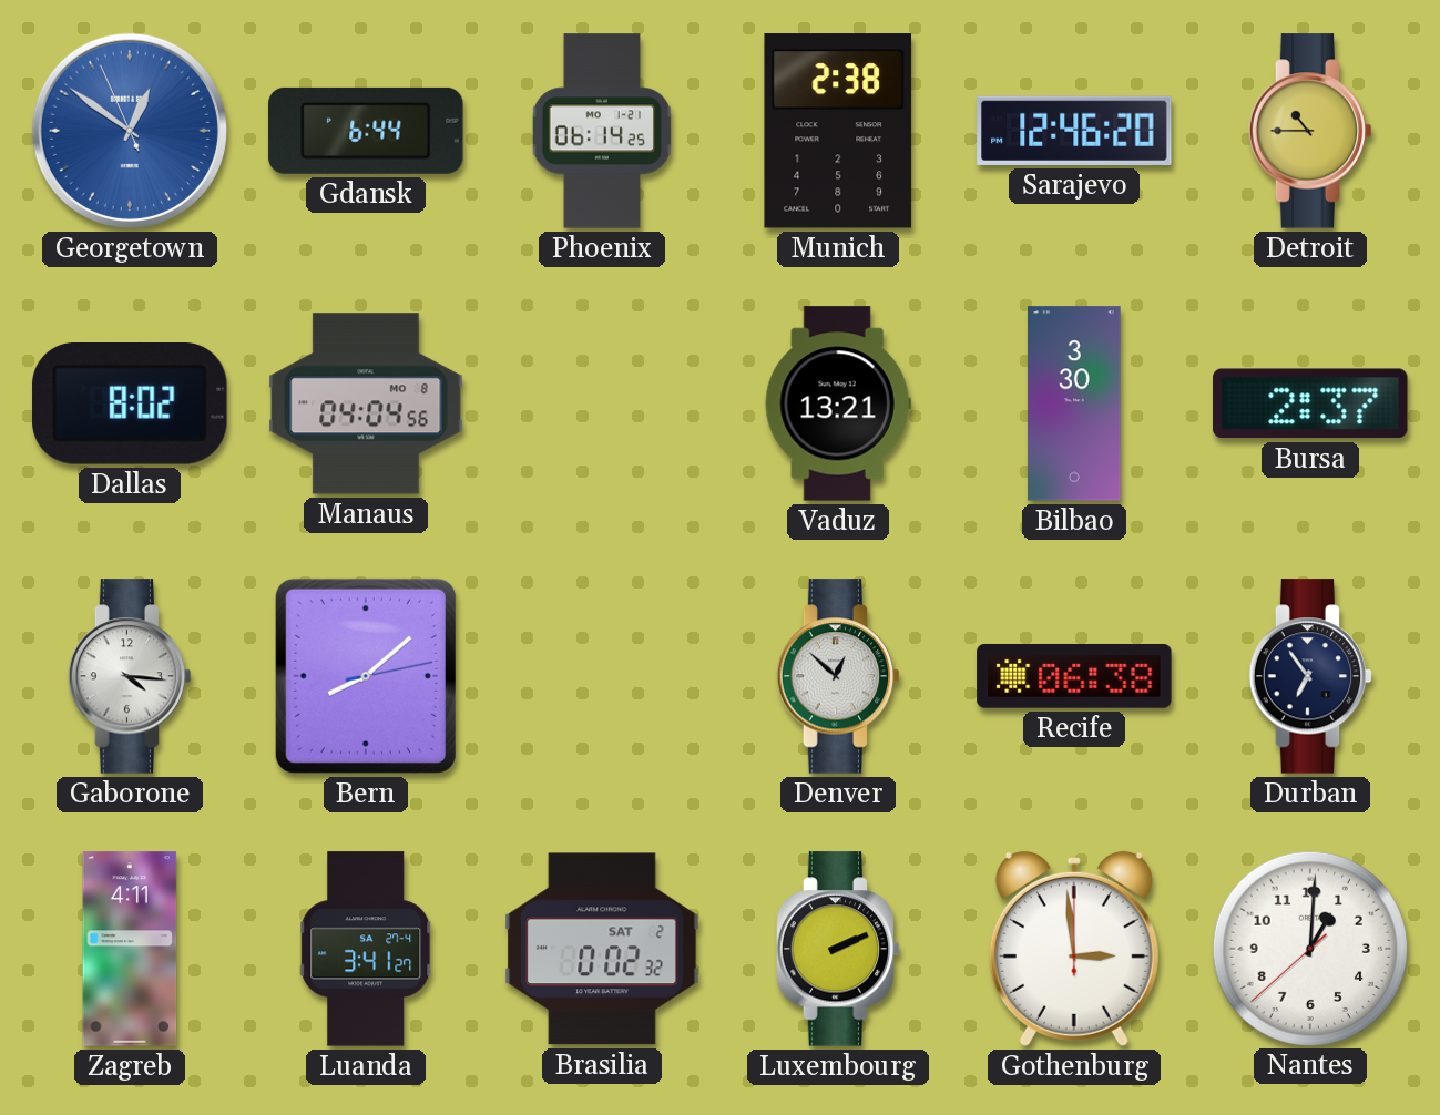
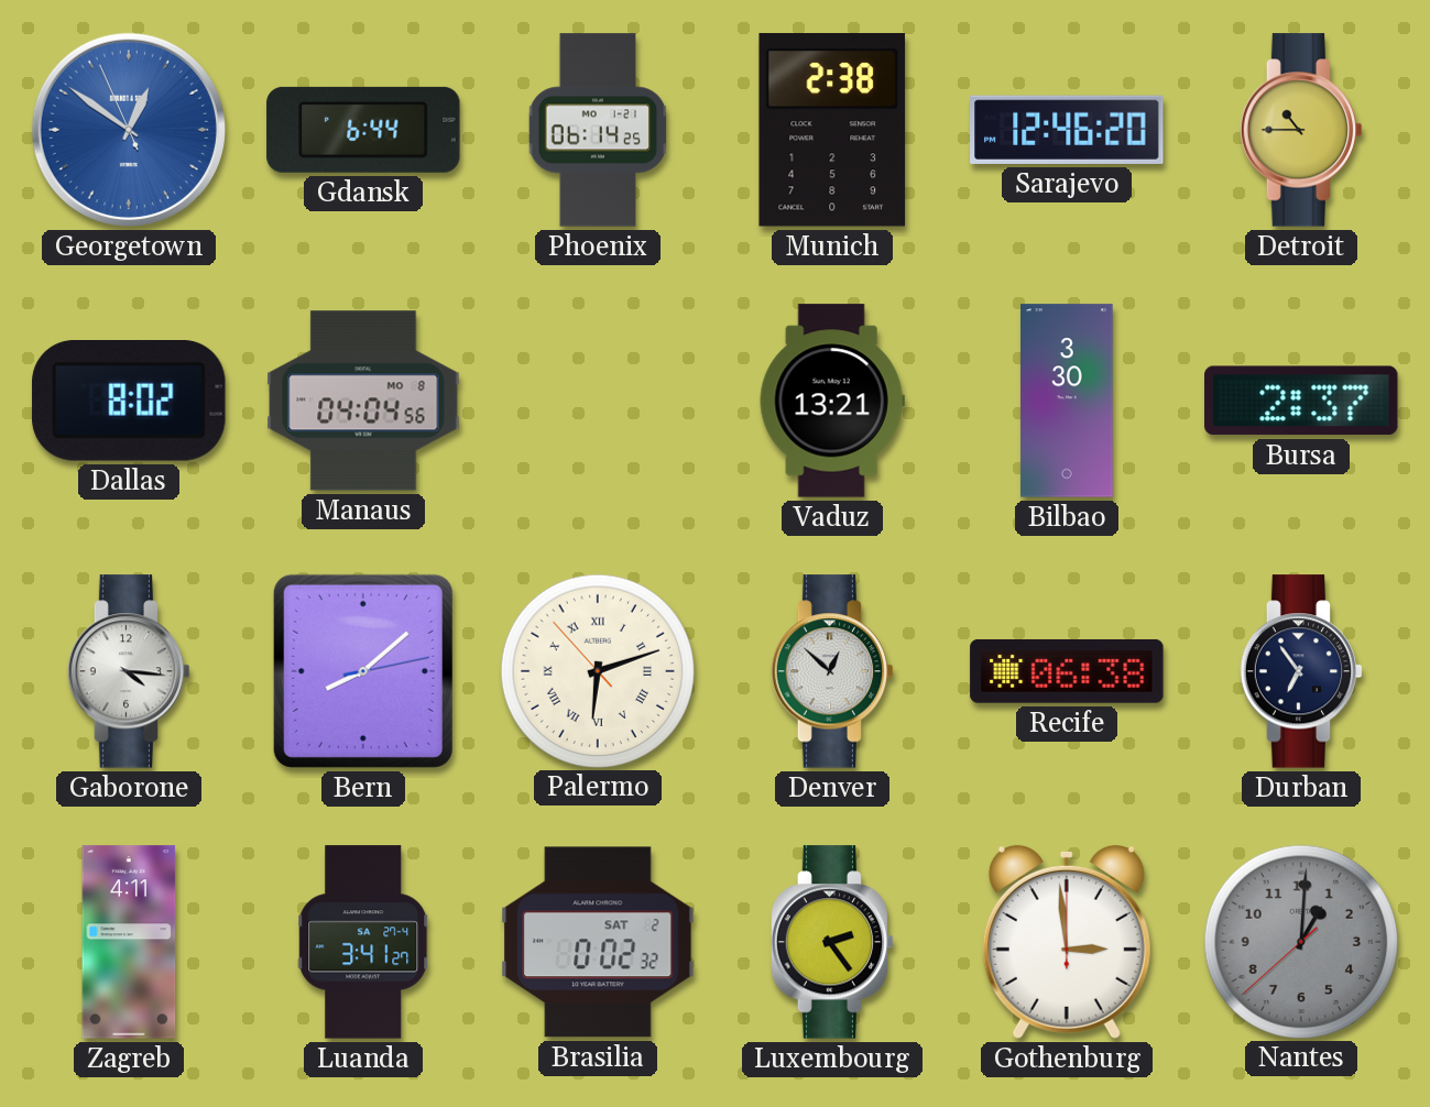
Palermo: none -> 6:11
Luxembourg: 2:11 -> 2:24
Nantes dial: white -> grey
